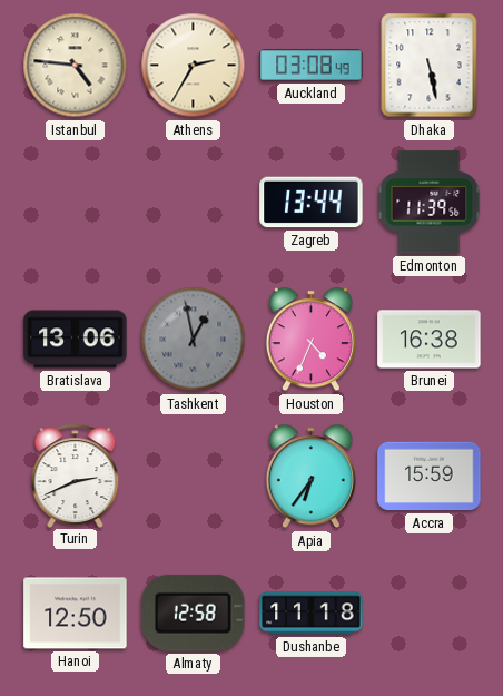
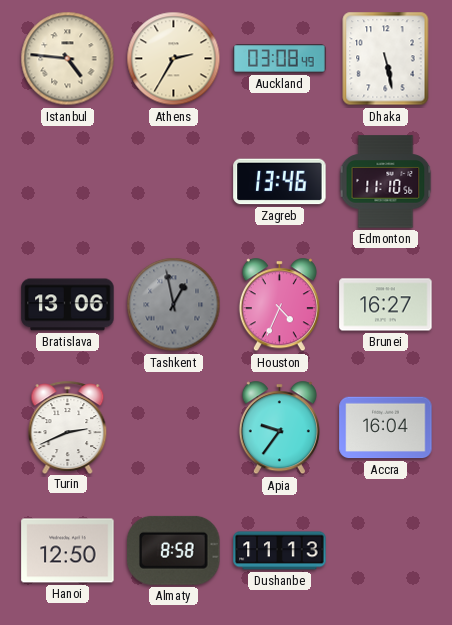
Zagreb: 13:44 -> 13:46
Edmonton: 11:39 -> 11:10
Brunei: 16:38 -> 16:27
Apia: 6:36 -> 9:36
Accra: 15:59 -> 16:04
Almaty: 12:58 -> 8:58
Dushanbe: 11:18 -> 11:13
